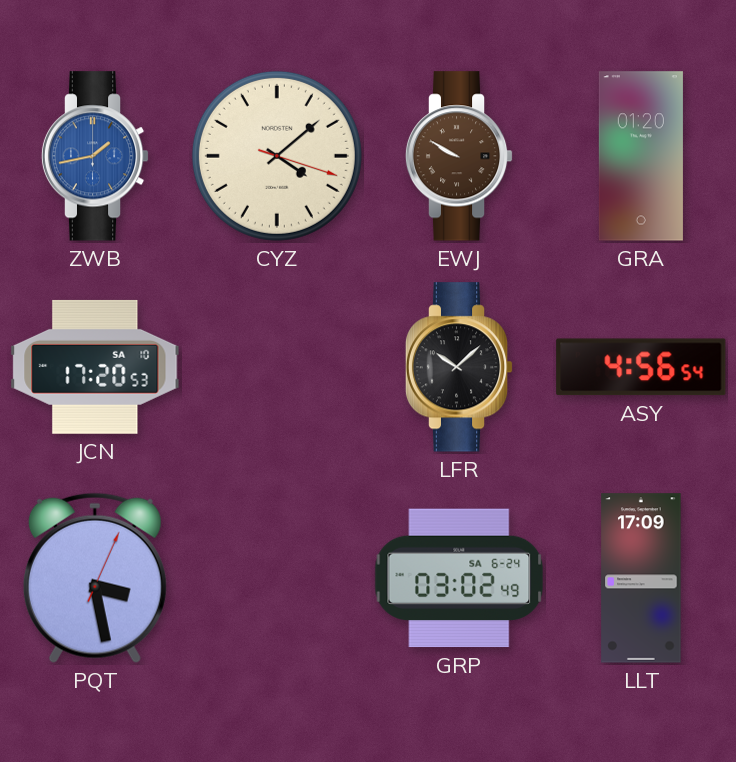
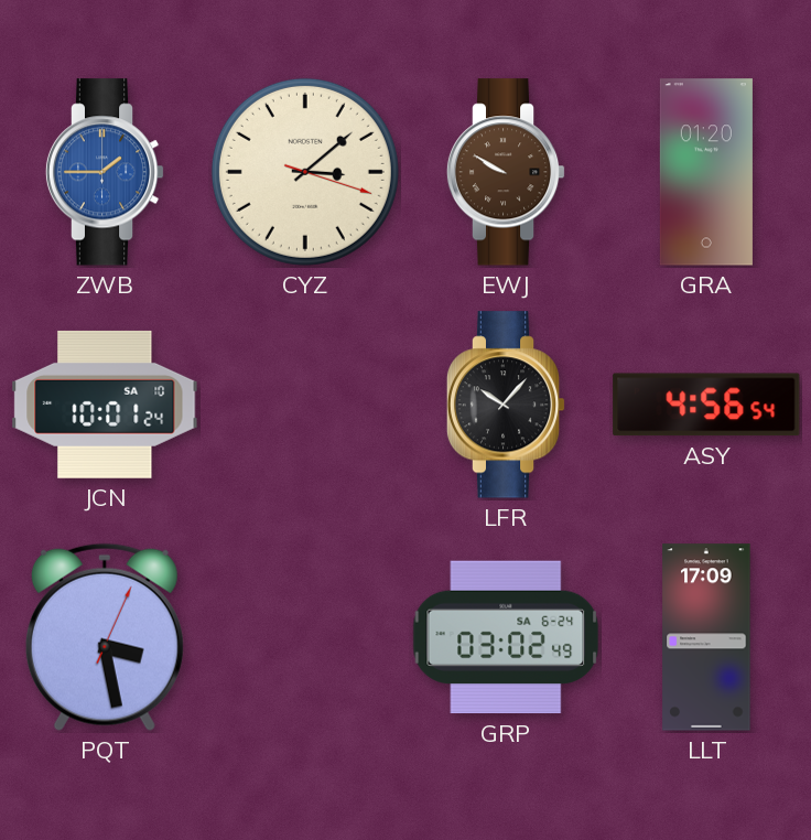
ZWB: 1:43 -> 1:45
CYZ: 4:08 -> 3:08
JCN: 17:20 -> 10:01
LFR: 10:08 -> 10:07
